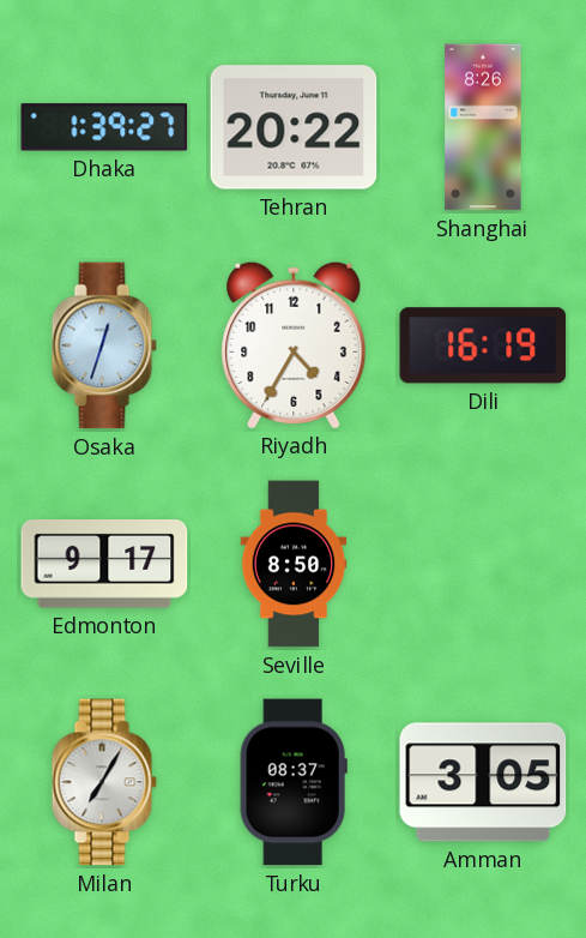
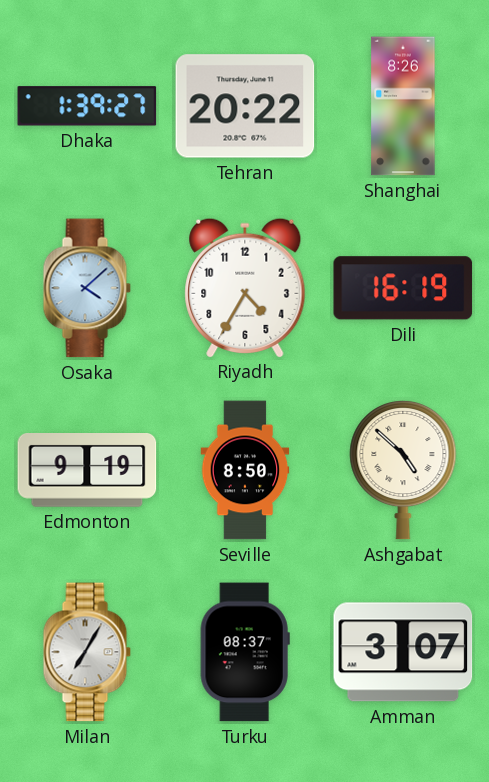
Osaka: 12:33 -> 4:08
Edmonton: 9:17 -> 9:19
Ashgabat: none -> 4:52
Amman: 3:05 -> 3:07
